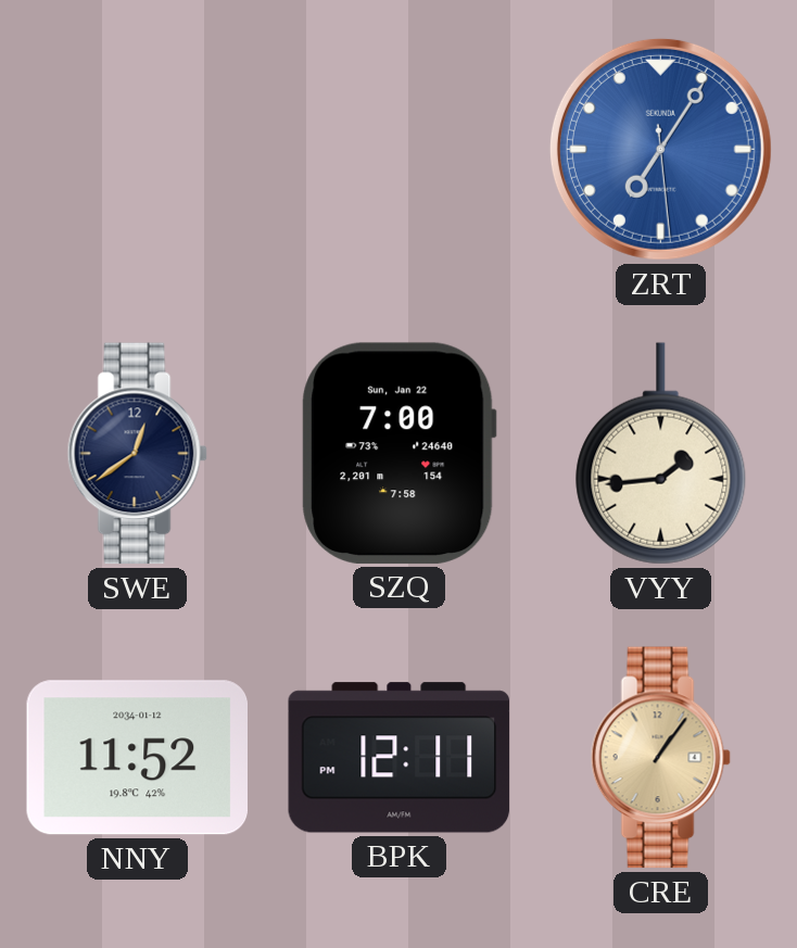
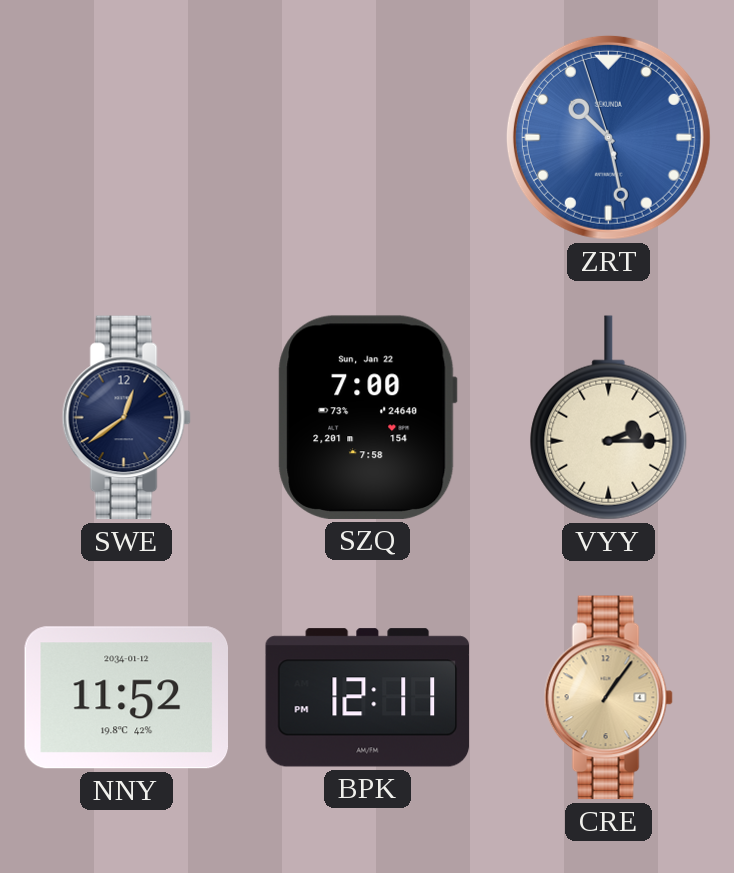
ZRT: 7:05 -> 10:27
VYY: 1:44 -> 2:15
